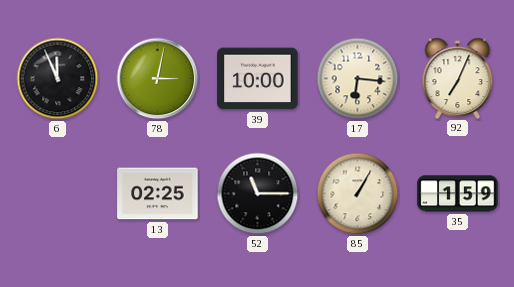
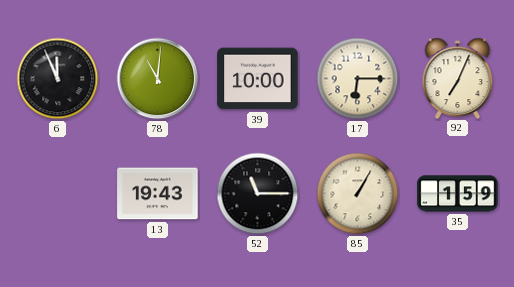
78: 3:02 -> 11:01
17: 6:16 -> 6:15
13: 02:25 -> 19:43
